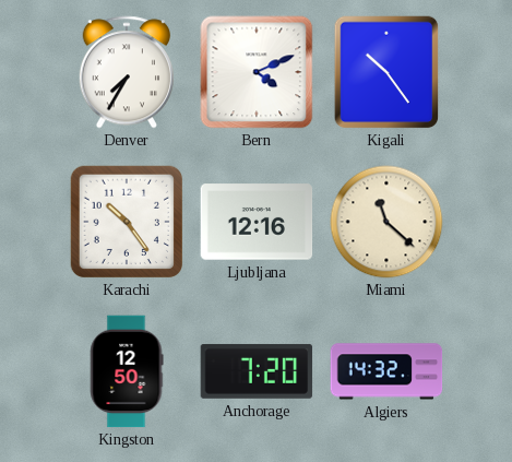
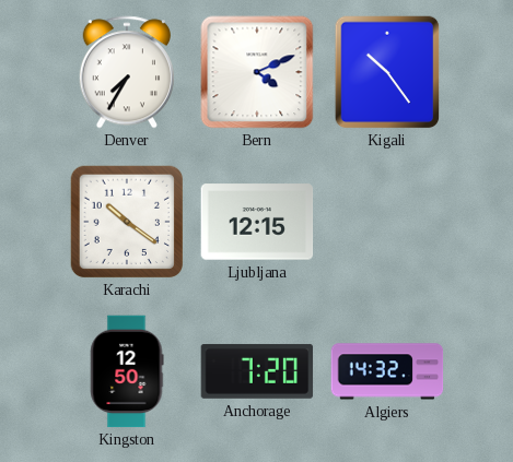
Karachi: 10:24 -> 10:21
Ljubljana: 12:16 -> 12:15
Miami: 11:22 -> none
